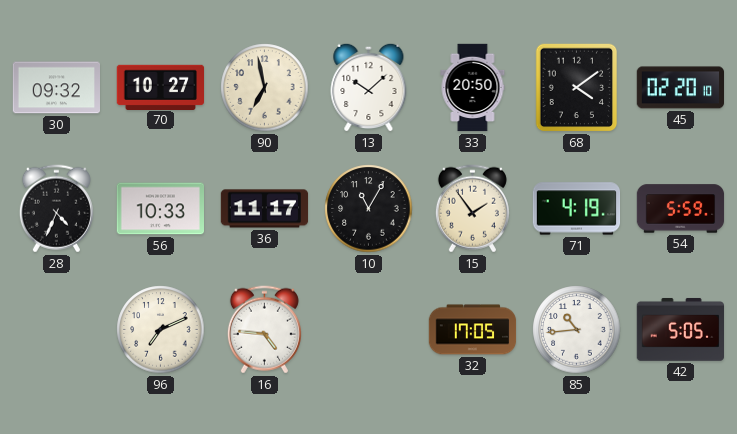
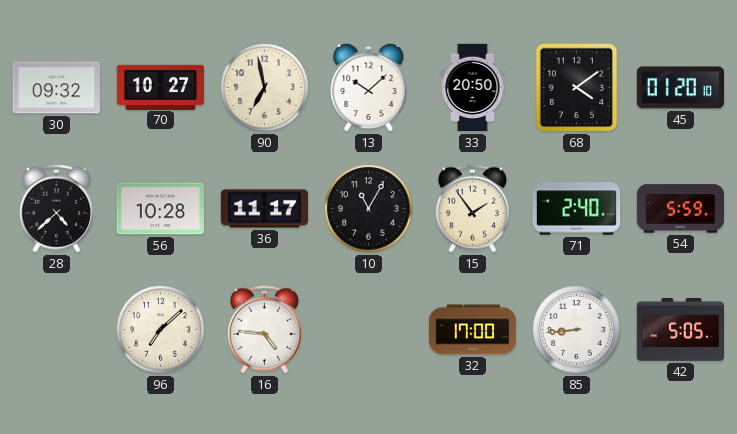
45: 02:20 -> 01:20
28: 4:34 -> 4:38
56: 10:33 -> 10:28
71: 4:19 -> 2:40
96: 7:11 -> 7:08
32: 17:05 -> 17:00
85: 10:44 -> 8:44
